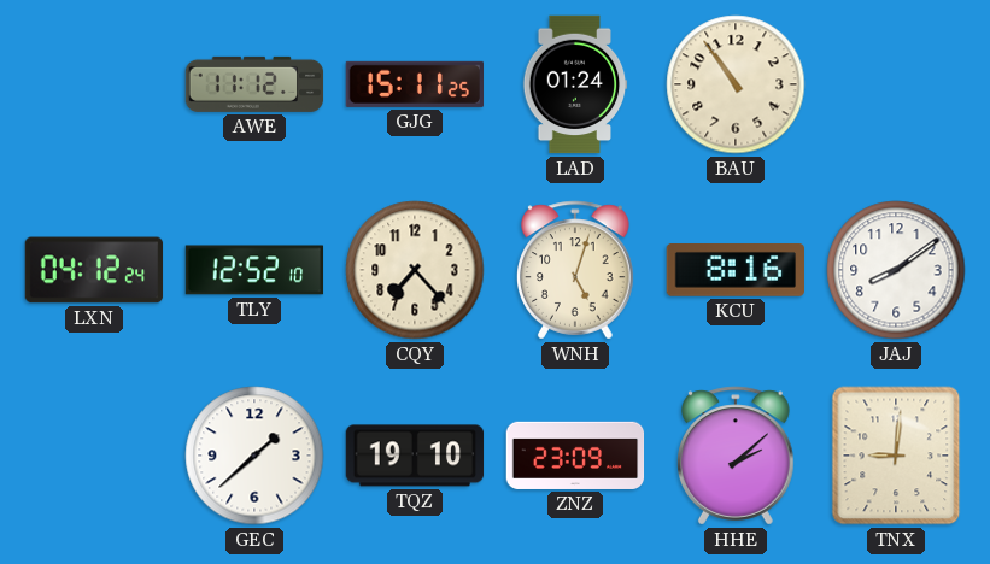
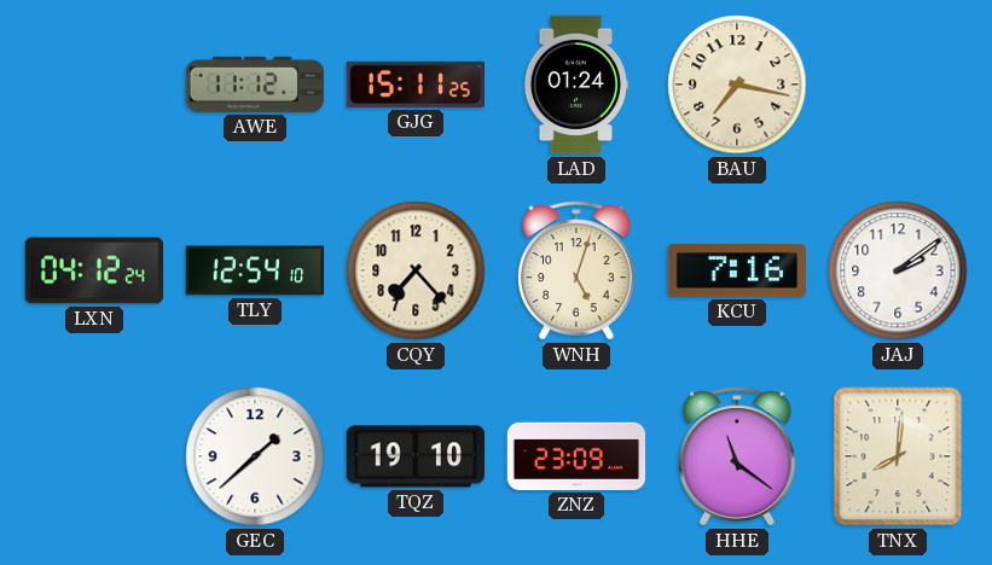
BAU: 10:54 -> 7:17
TLY: 12:52 -> 12:54
KCU: 8:16 -> 7:16
JAJ: 8:09 -> 2:09
HHE: 2:08 -> 11:21
TNX: 9:01 -> 8:01
